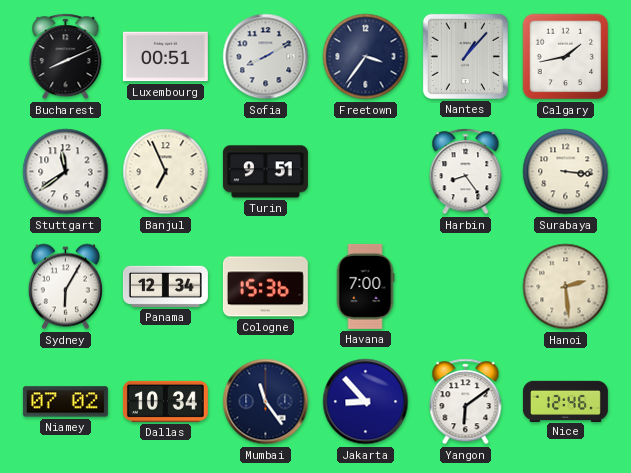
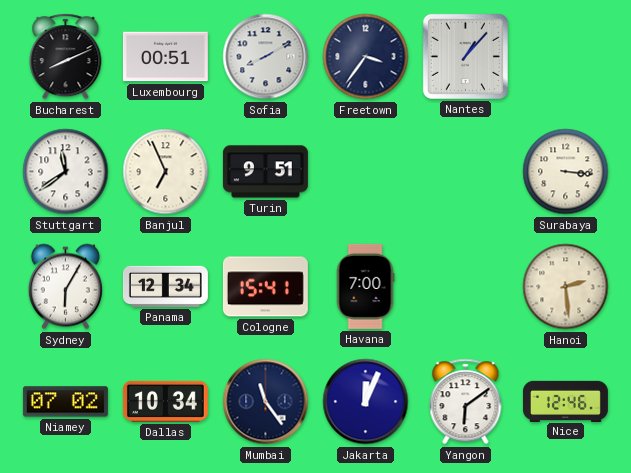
Calgary: 1:43 -> none
Harbin: 8:24 -> none
Cologne: 15:36 -> 15:41
Jakarta: 8:53 -> 12:04
